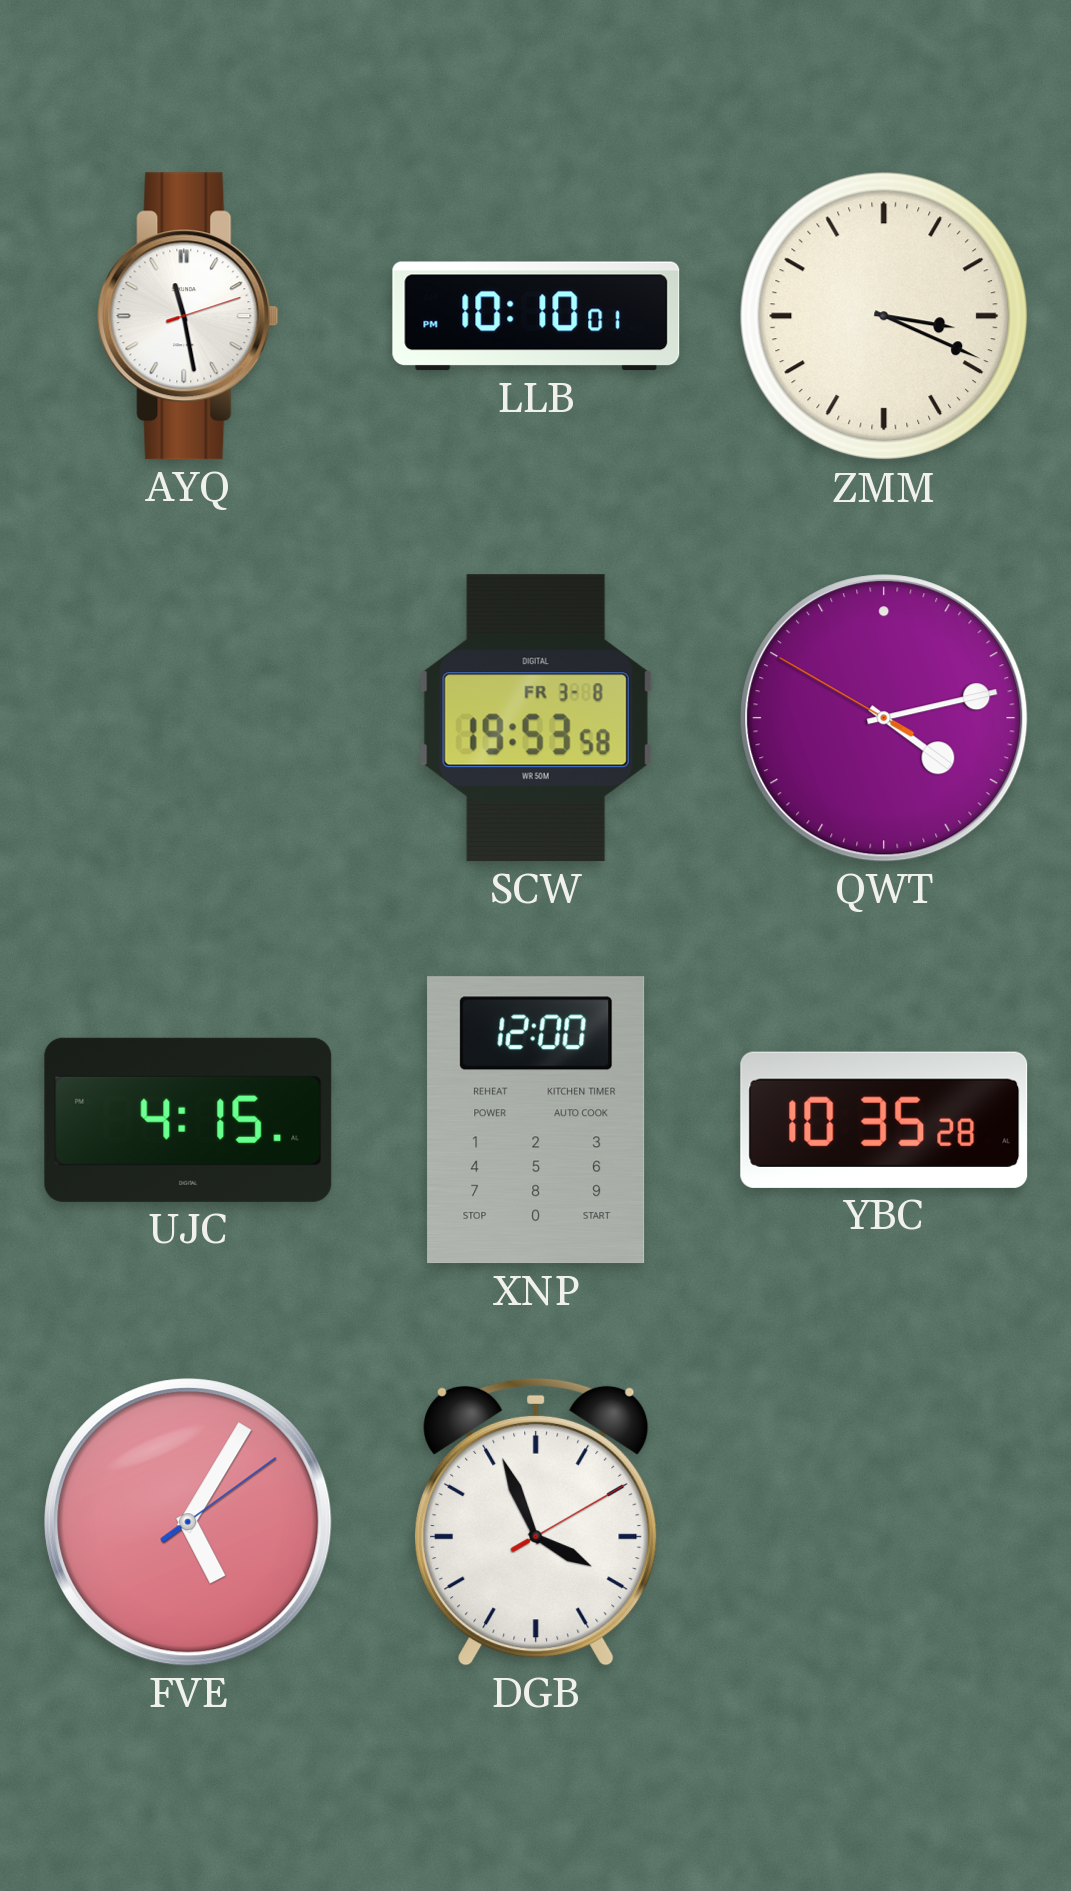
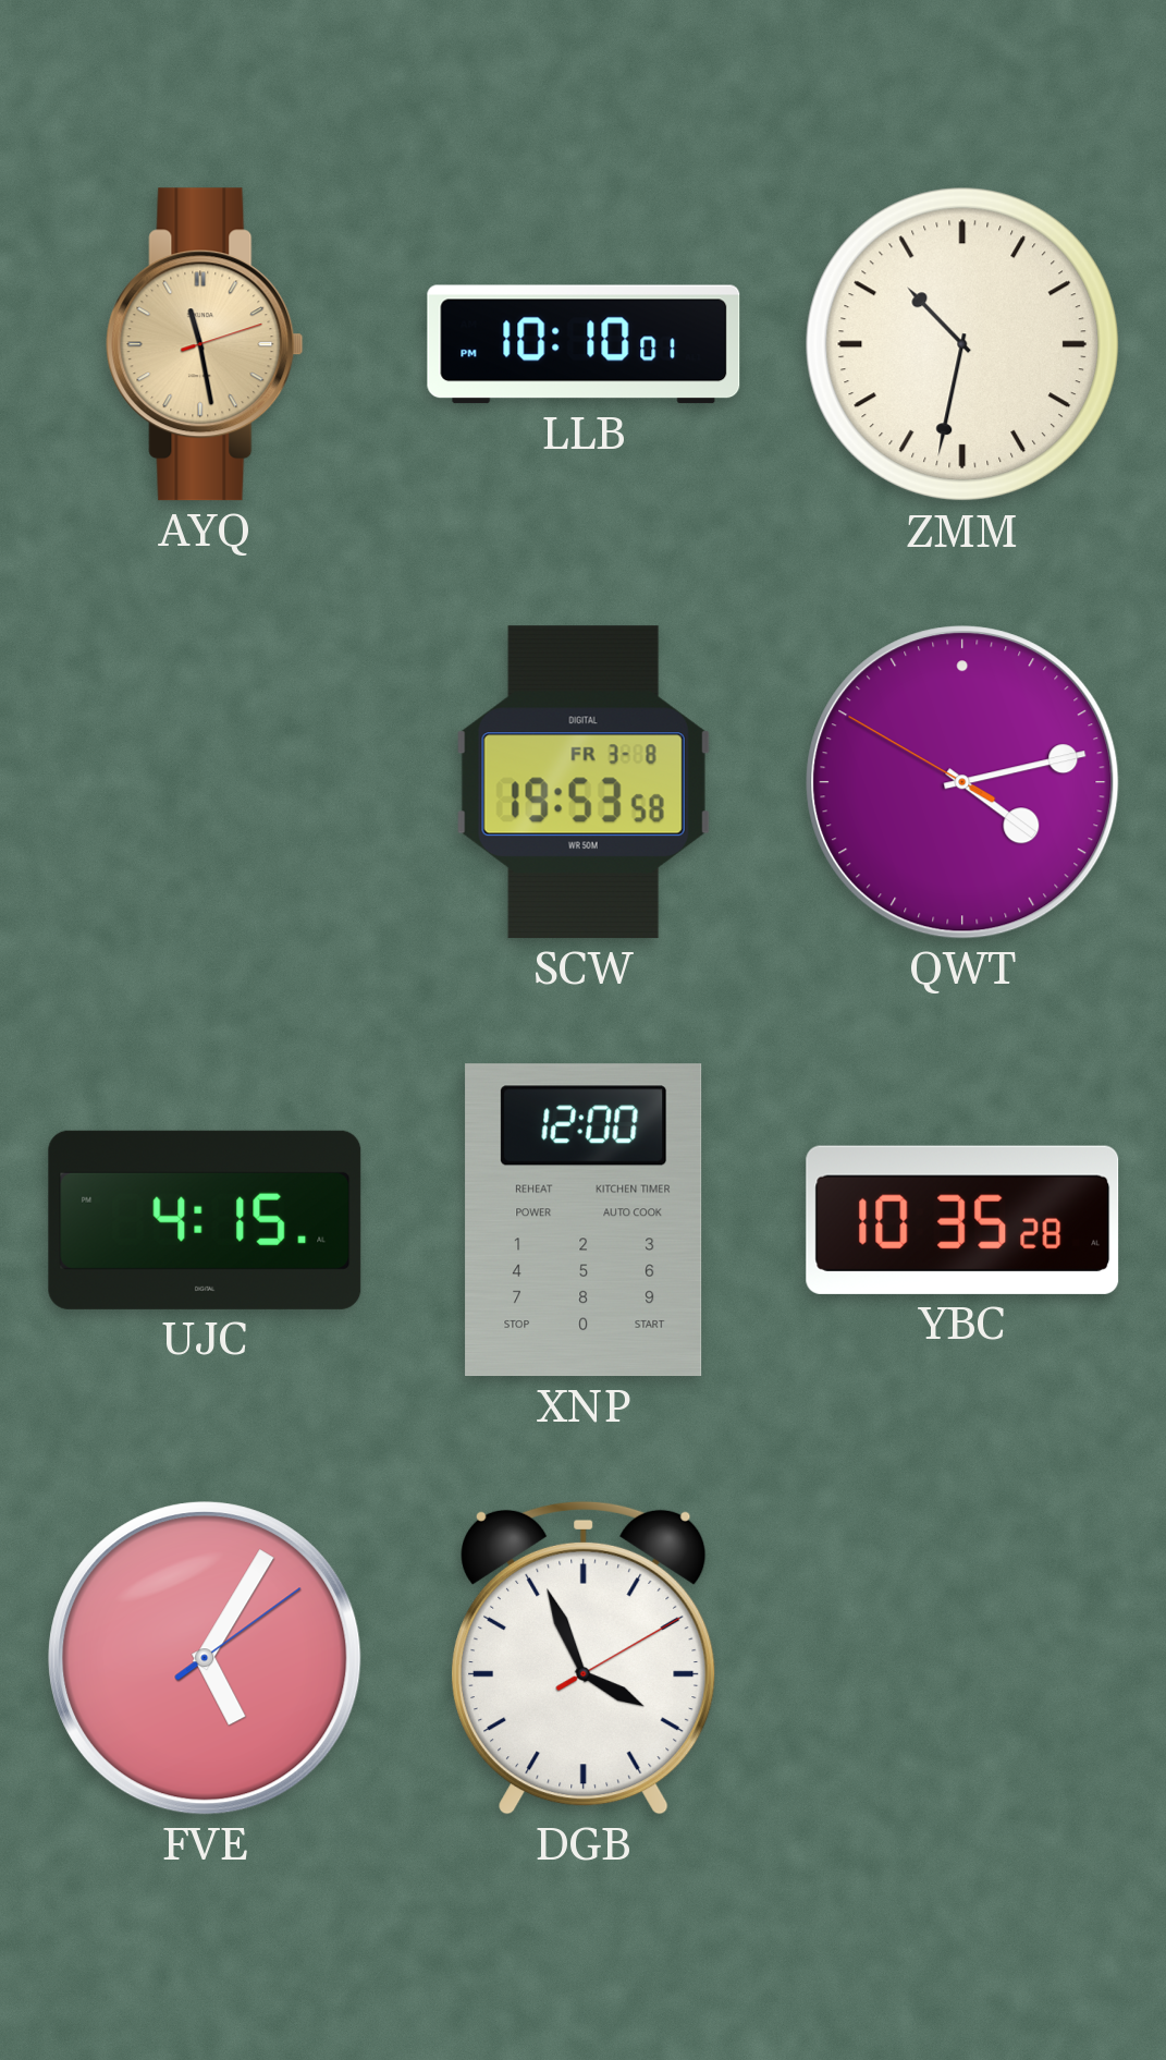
AYQ dial: white -> champagne
ZMM: 3:19 -> 10:32
